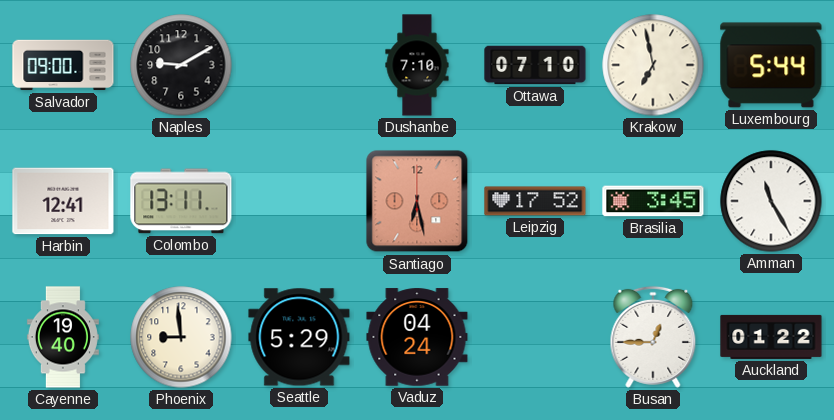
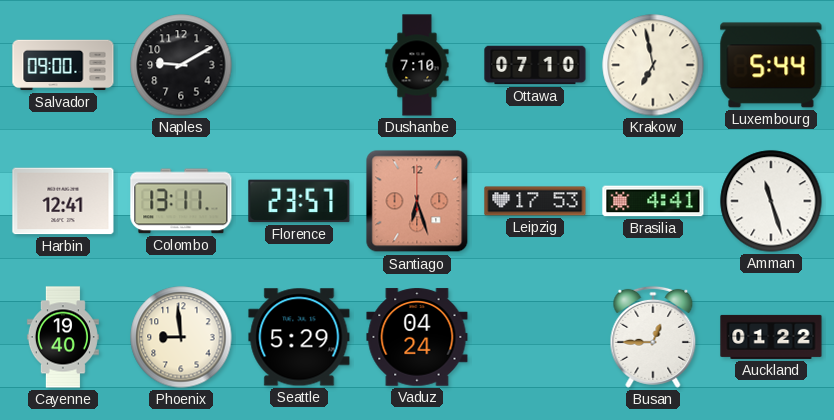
Florence: none -> 23:57
Santiago: 6:28 -> 6:27
Leipzig: 17:52 -> 17:53
Brasilia: 3:45 -> 4:41
Amman: 11:25 -> 11:27
